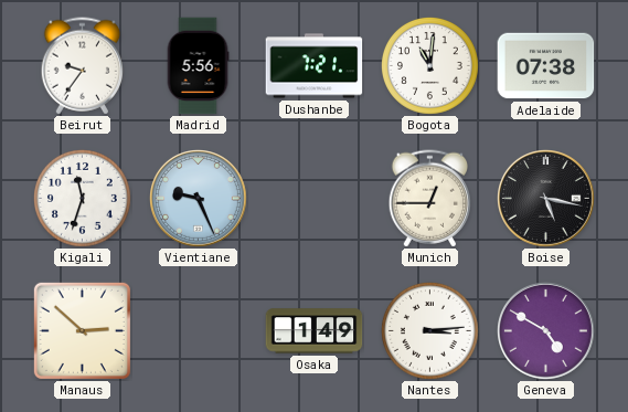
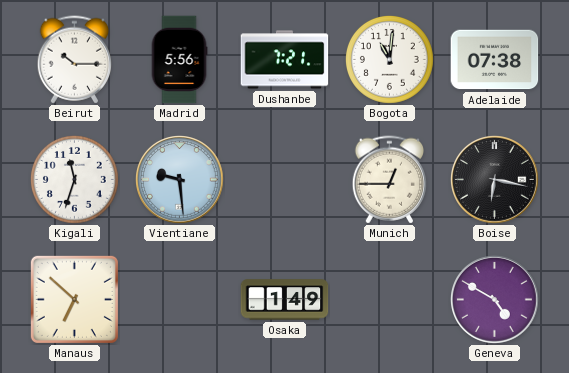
Beirut: 9:36 -> 10:15
Vientiane: 9:26 -> 9:29
Boise: 5:17 -> 6:17
Manaus: 2:52 -> 6:52
Nantes: 3:14 -> none
